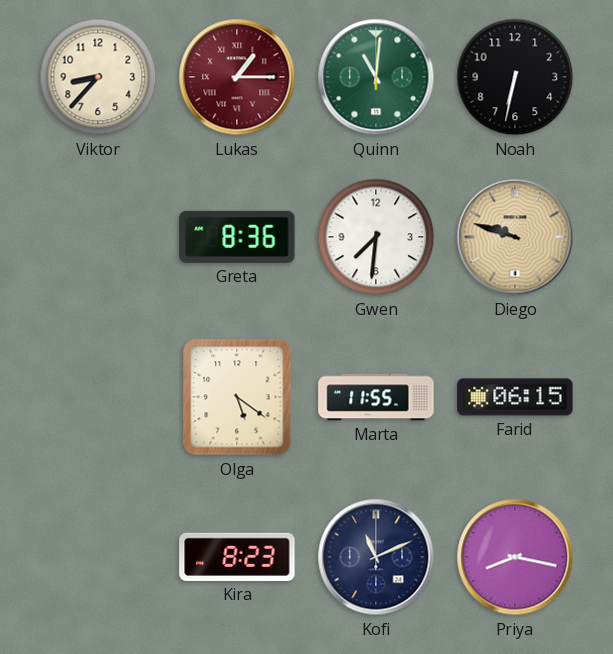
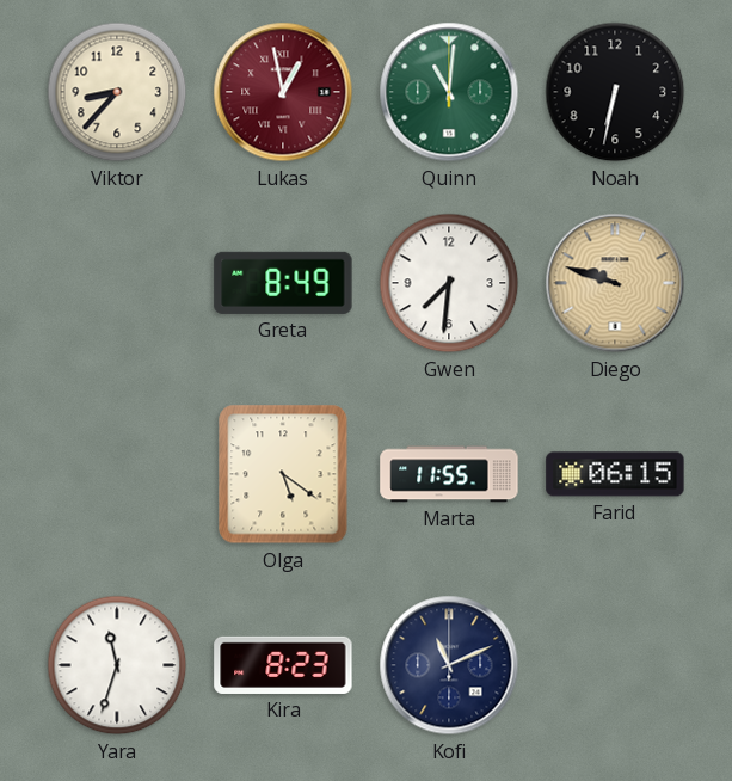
Lukas: 1:15 -> 12:58
Greta: 8:36 -> 8:49
Yara: none -> 11:33
Priya: 8:17 -> none
